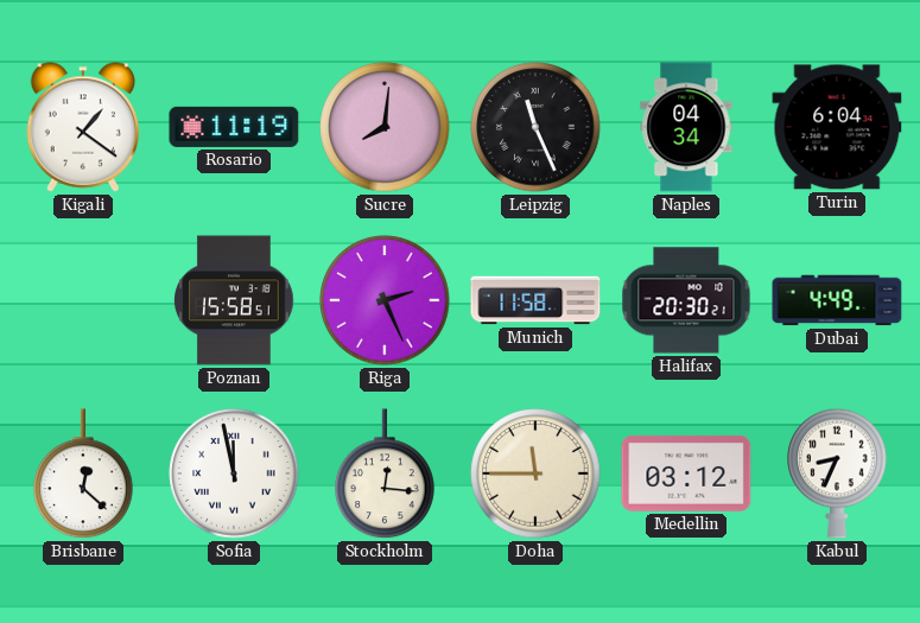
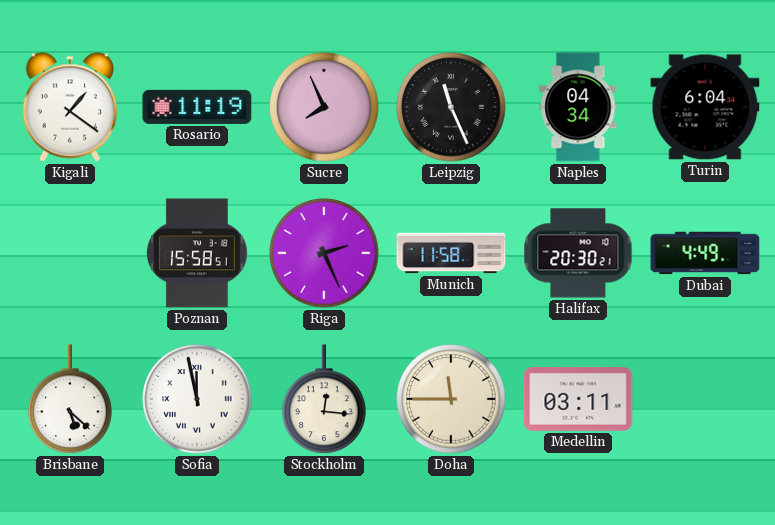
Sucre: 8:01 -> 7:56
Brisbane: 12:22 -> 5:22
Medellin: 03:12 -> 03:11
Kabul: 8:34 -> none
